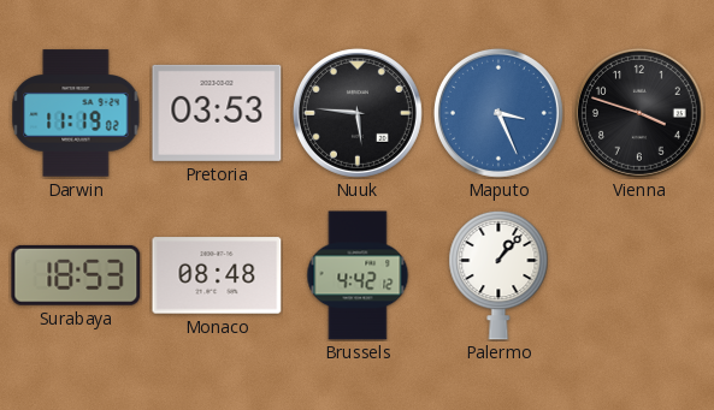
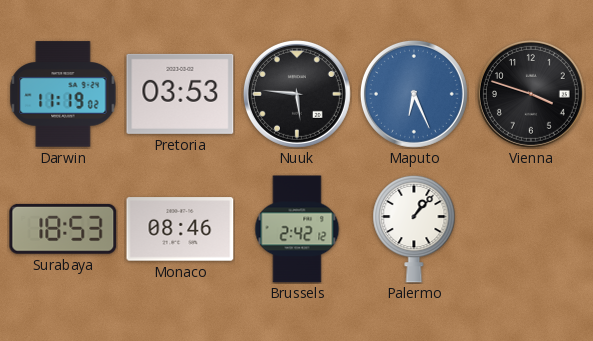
Maputo: 3:26 -> 6:26
Monaco: 08:48 -> 08:46
Brussels: 4:42 -> 2:42
